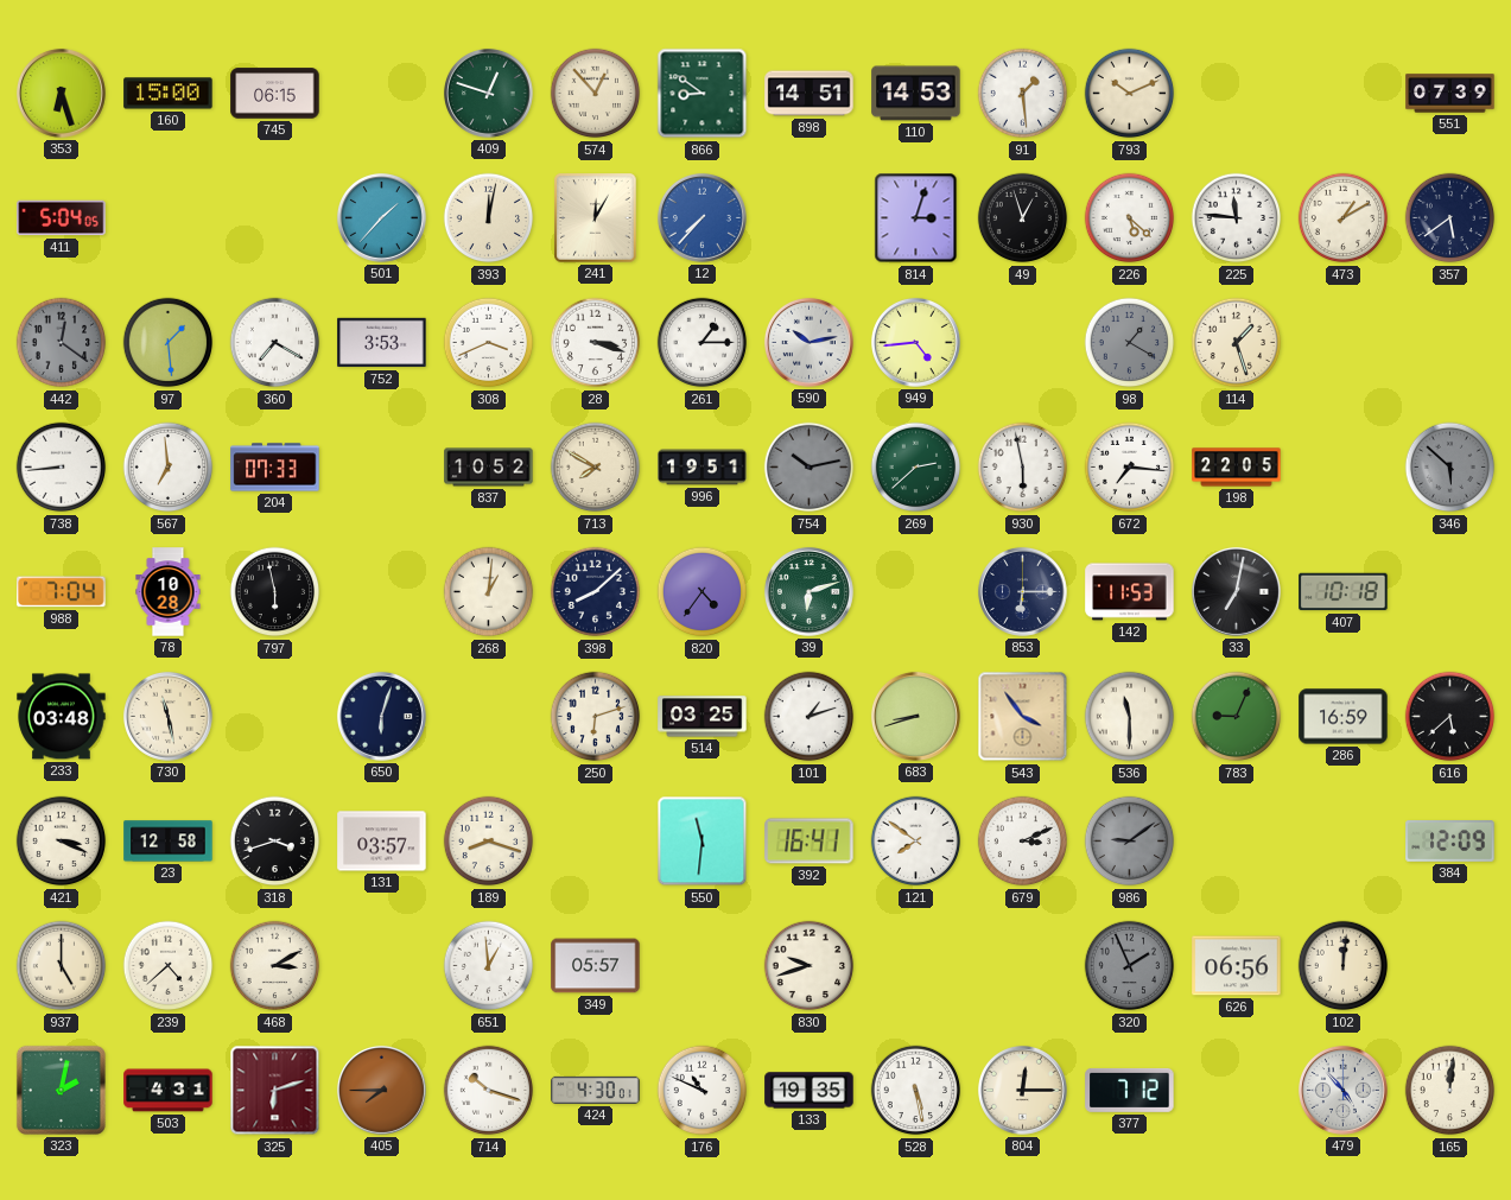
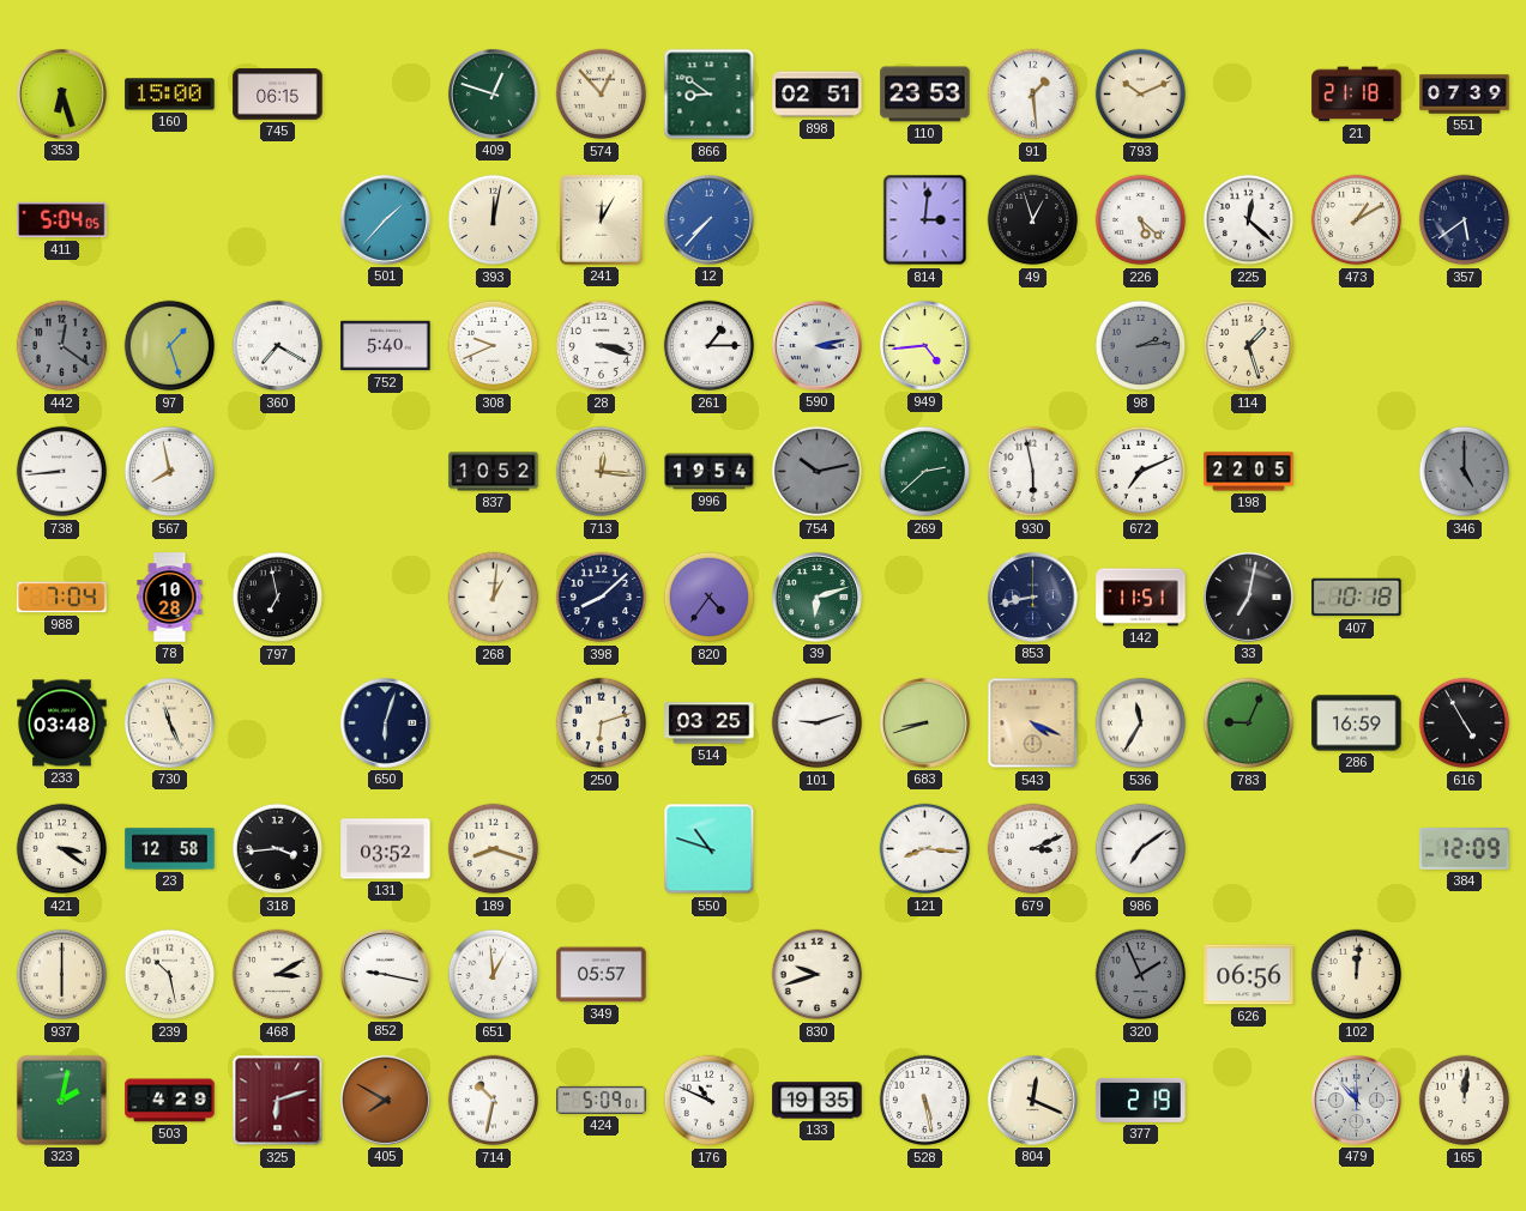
898: 14:51 -> 02:51
110: 14:53 -> 23:53
21: none -> 21:18
814: 3:03 -> 3:01
225: 11:46 -> 12:22
97: 1:29 -> 1:27
752: 3:53 -> 5:40
308: 3:41 -> 9:41
590: 10:13 -> 3:13
98: 1:20 -> 2:14
567: 6:59 -> 7:58
204: 07:33 -> none
713: 7:50 -> 12:16
996: 19:51 -> 19:54
672: 7:16 -> 7:11
346: 5:52 -> 5:00
797: 5:58 -> 6:58
853: 6:15 -> 8:43
142: 11:53 -> 11:51
730: 11:28 -> 11:26
101: 1:12 -> 9:12
543: 3:54 -> 4:19
536: 11:30 -> 11:35
616: 5:38 -> 4:55
421: 3:19 -> 3:21
318: 3:42 -> 3:44
131: 03:57 -> 03:52
550: 11:31 -> 10:48
392: 16:41 -> none
121: 7:51 -> 8:16
986: 9:09 -> 7:09
986 dial: grey -> white
937: 5:00 -> 6:00
239: 4:38 -> 10:28
852: none -> 9:17
503: 4:31 -> 4:29
405: 7:45 -> 7:50
714: 10:18 -> 10:32
424: 4:30 -> 5:09
804: 12:15 -> 12:19
377: 7:12 -> 2:19
479: 4:53 -> 11:53
